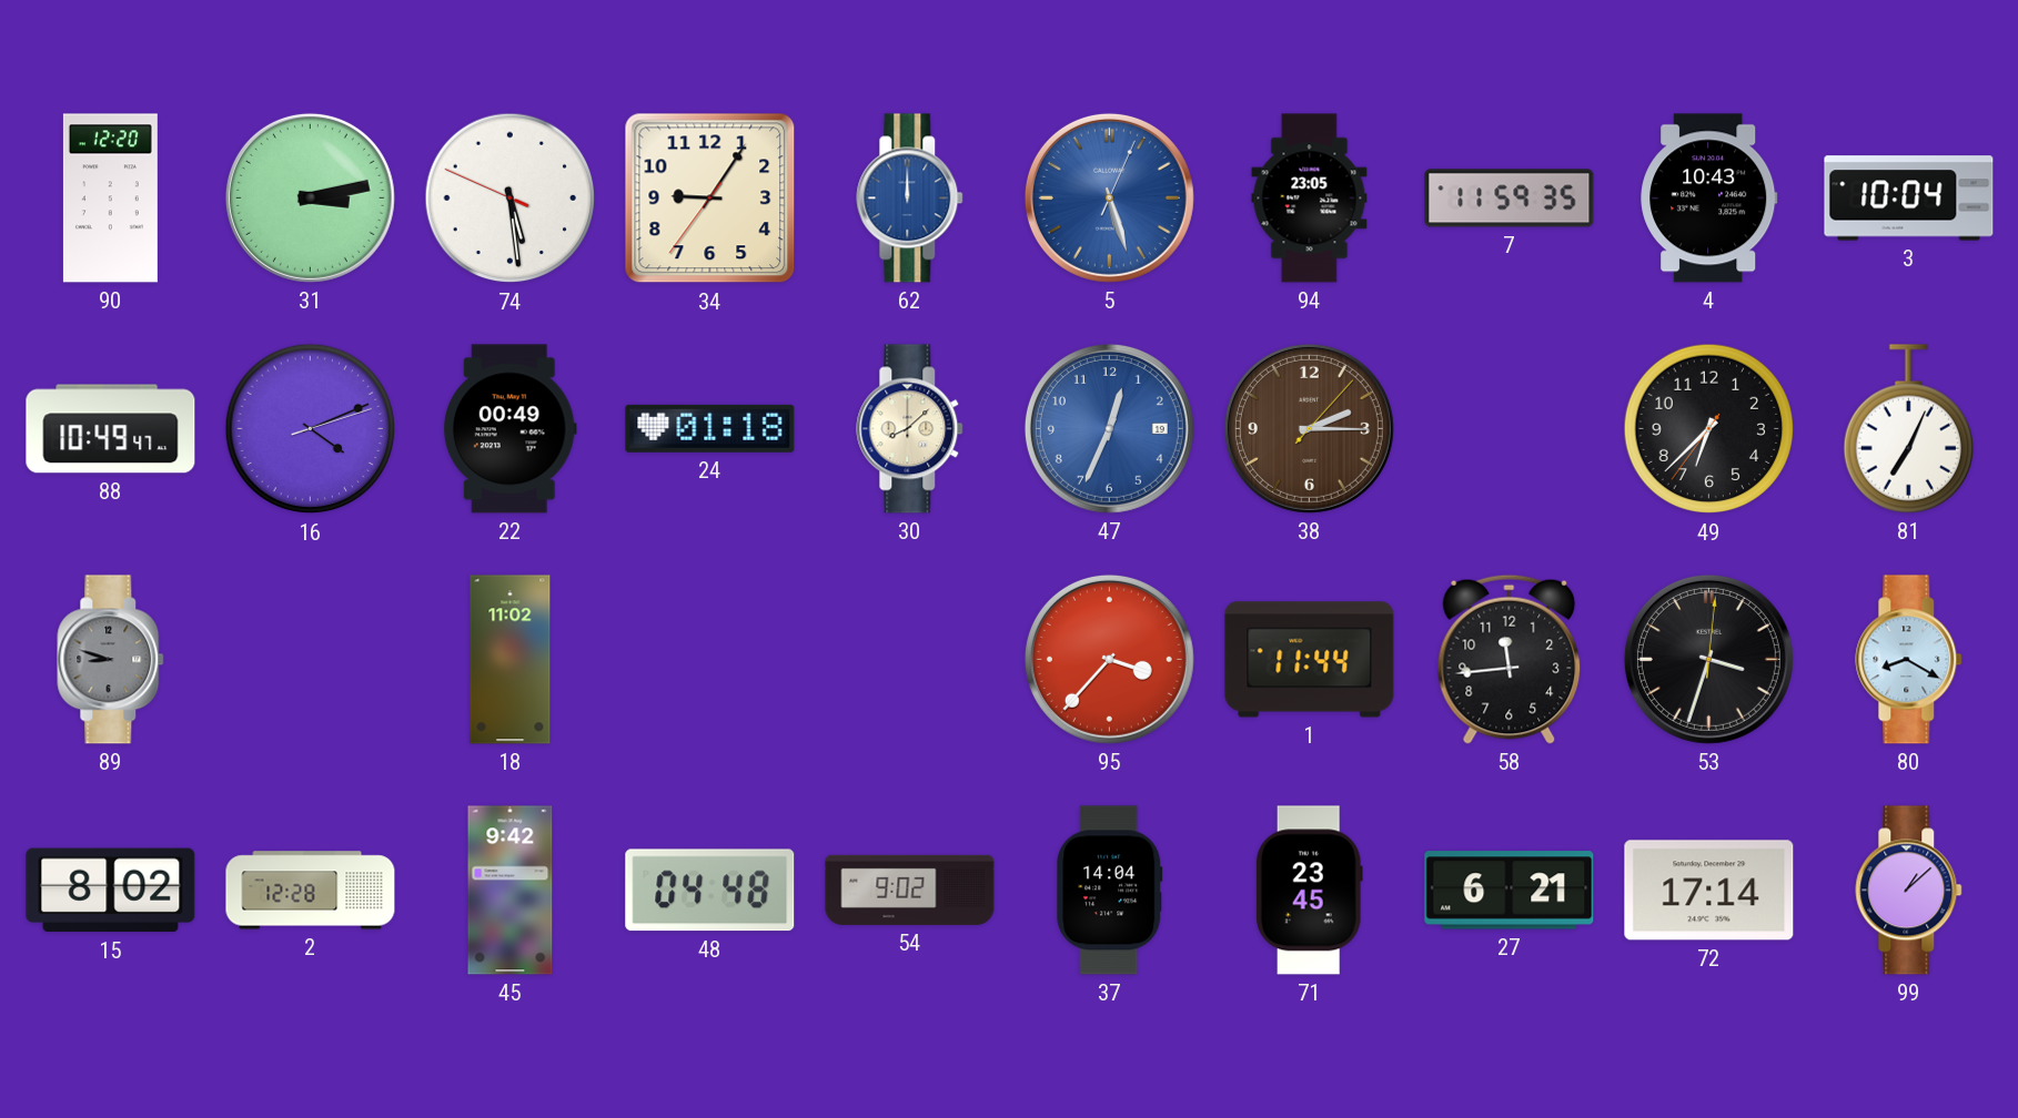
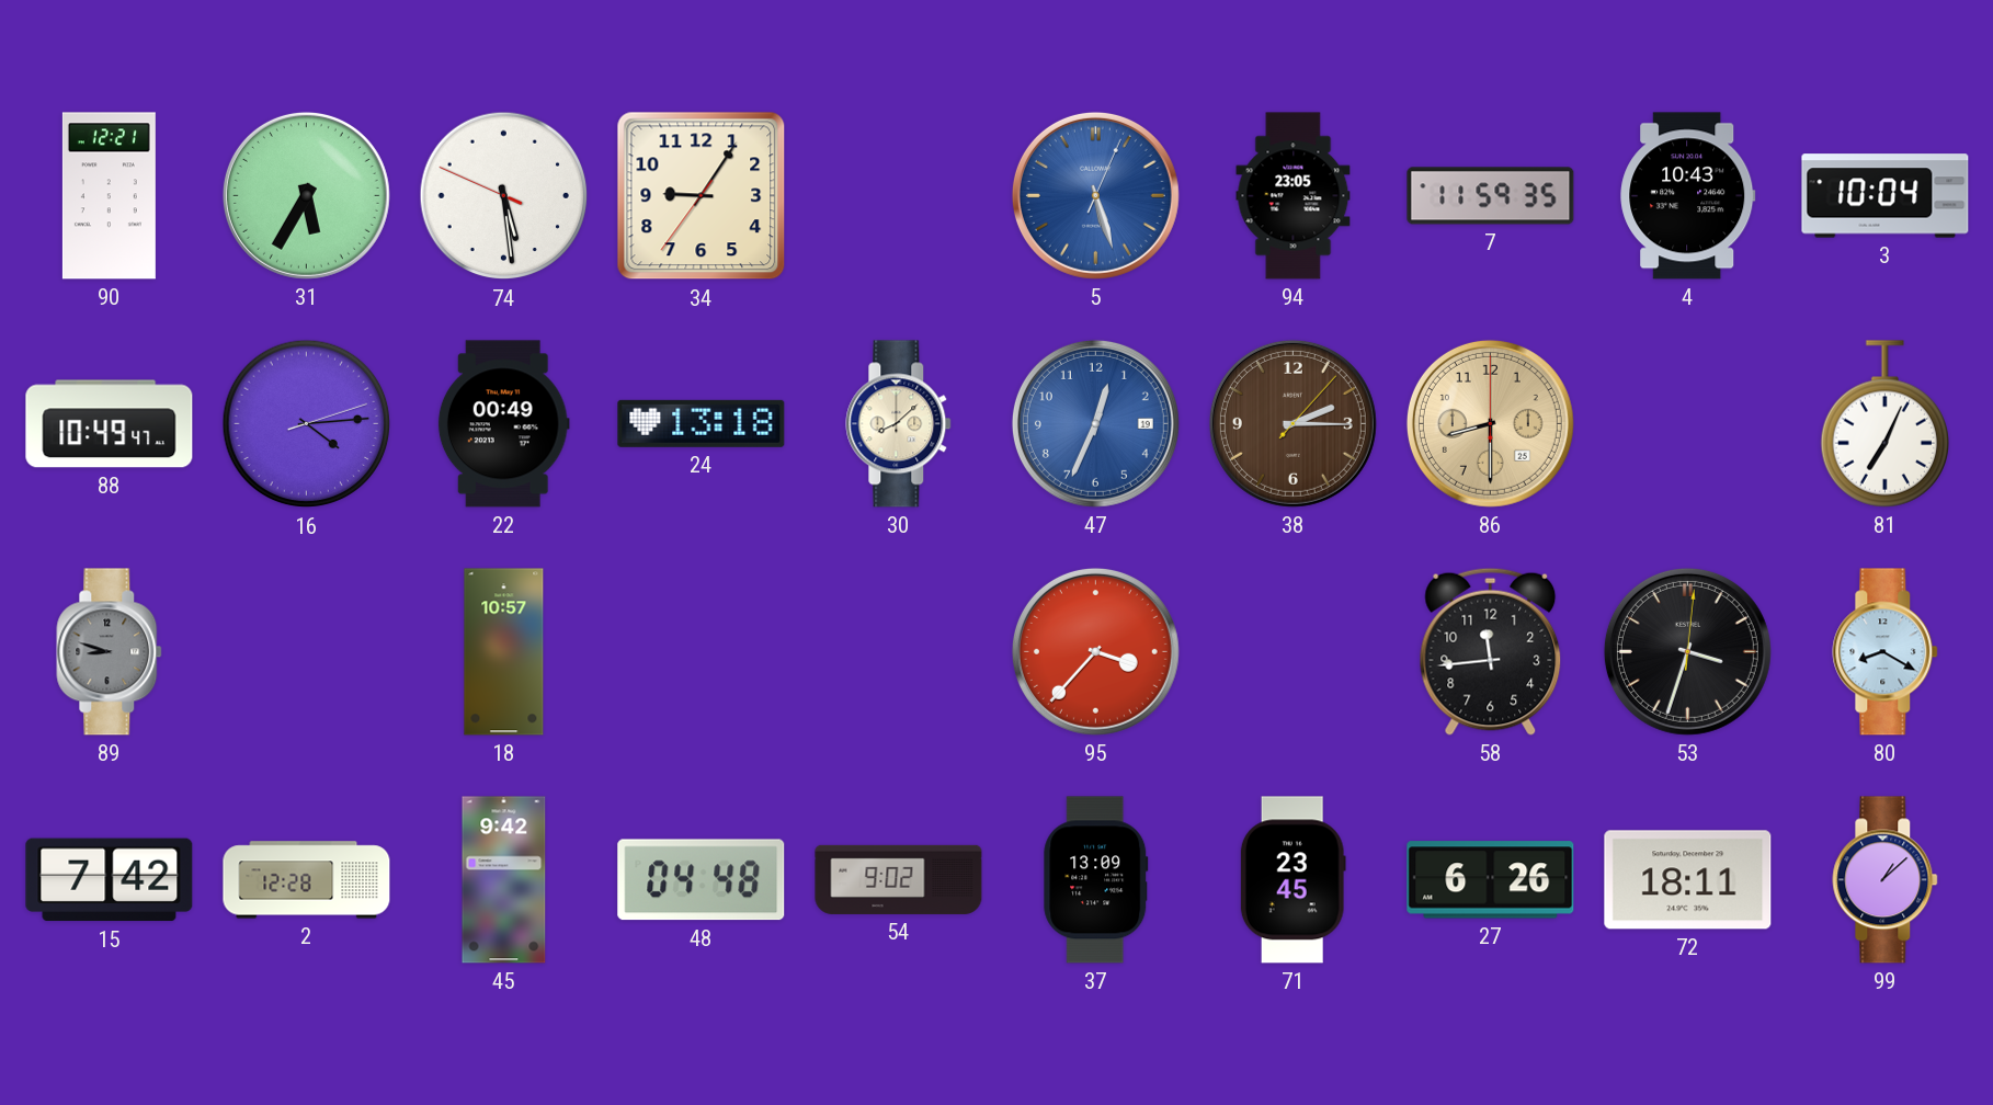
90: 12:20 -> 12:21
31: 3:13 -> 5:35
62: 12:00 -> none
16: 4:11 -> 4:14
24: 01:18 -> 13:18
86: none -> 8:30
49: 6:37 -> none
18: 11:02 -> 10:57
1: 11:44 -> none
15: 8:02 -> 7:42
37: 14:04 -> 13:09
27: 6:21 -> 6:26
72: 17:14 -> 18:11
